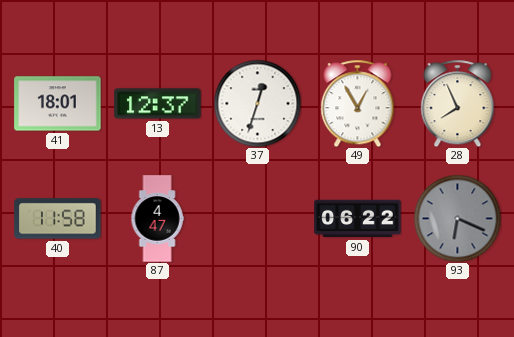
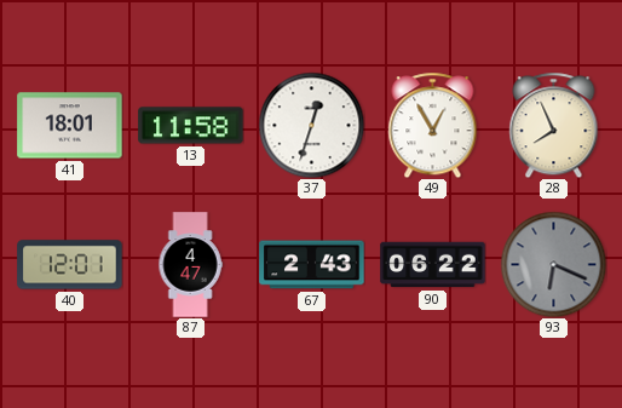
13: 12:37 -> 11:58
40: 11:58 -> 12:01
67: none -> 2:43
